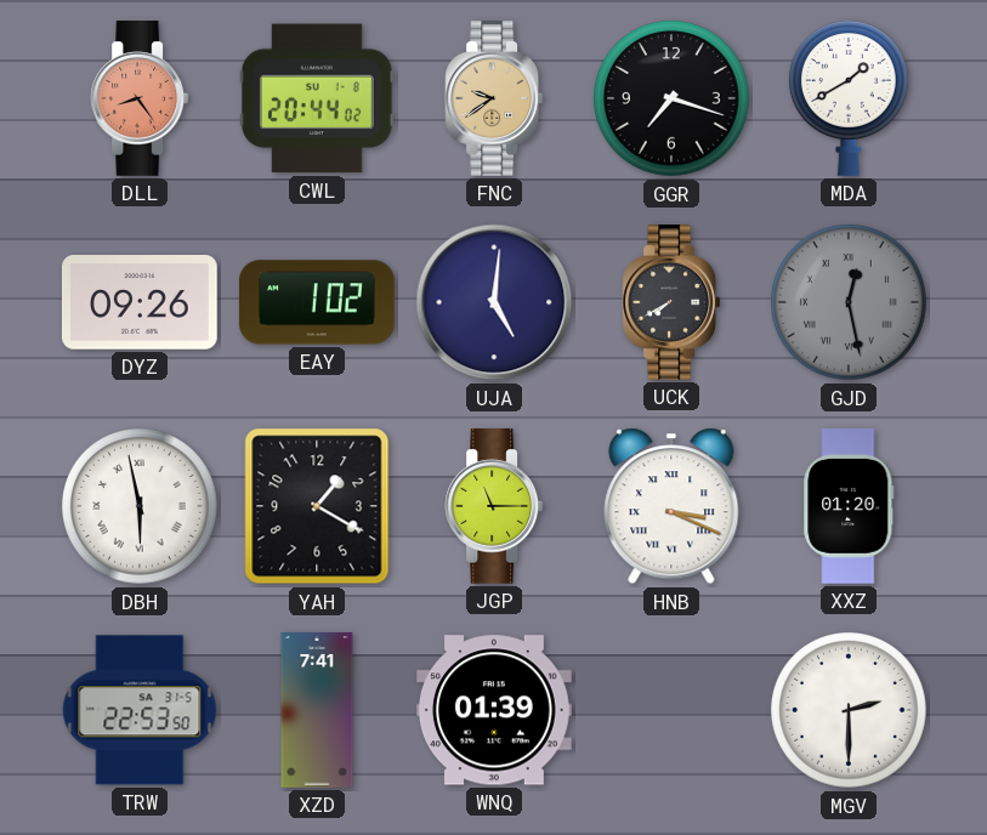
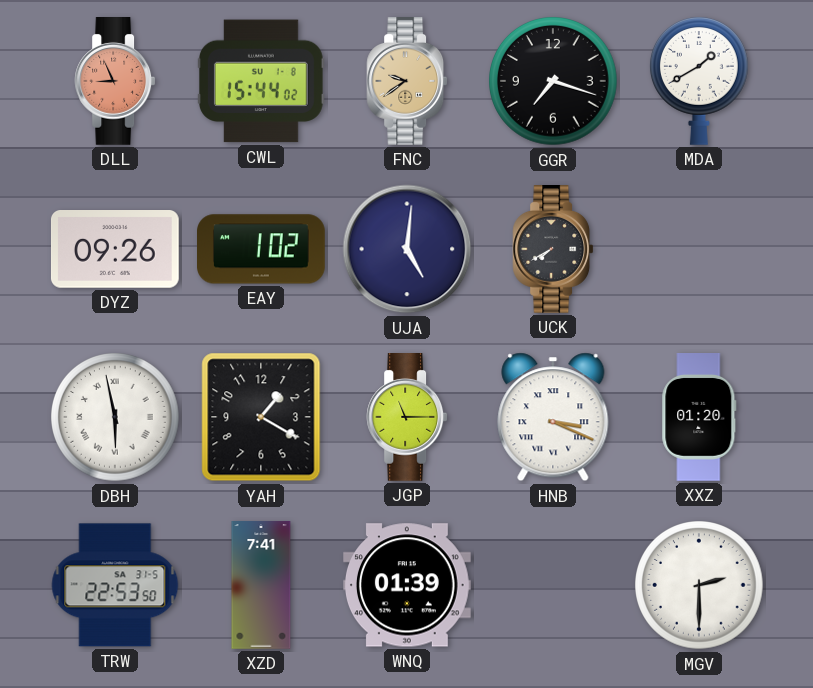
DLL: 8:24 -> 8:56
CWL: 20:44 -> 15:44
GJD: 12:28 -> none
